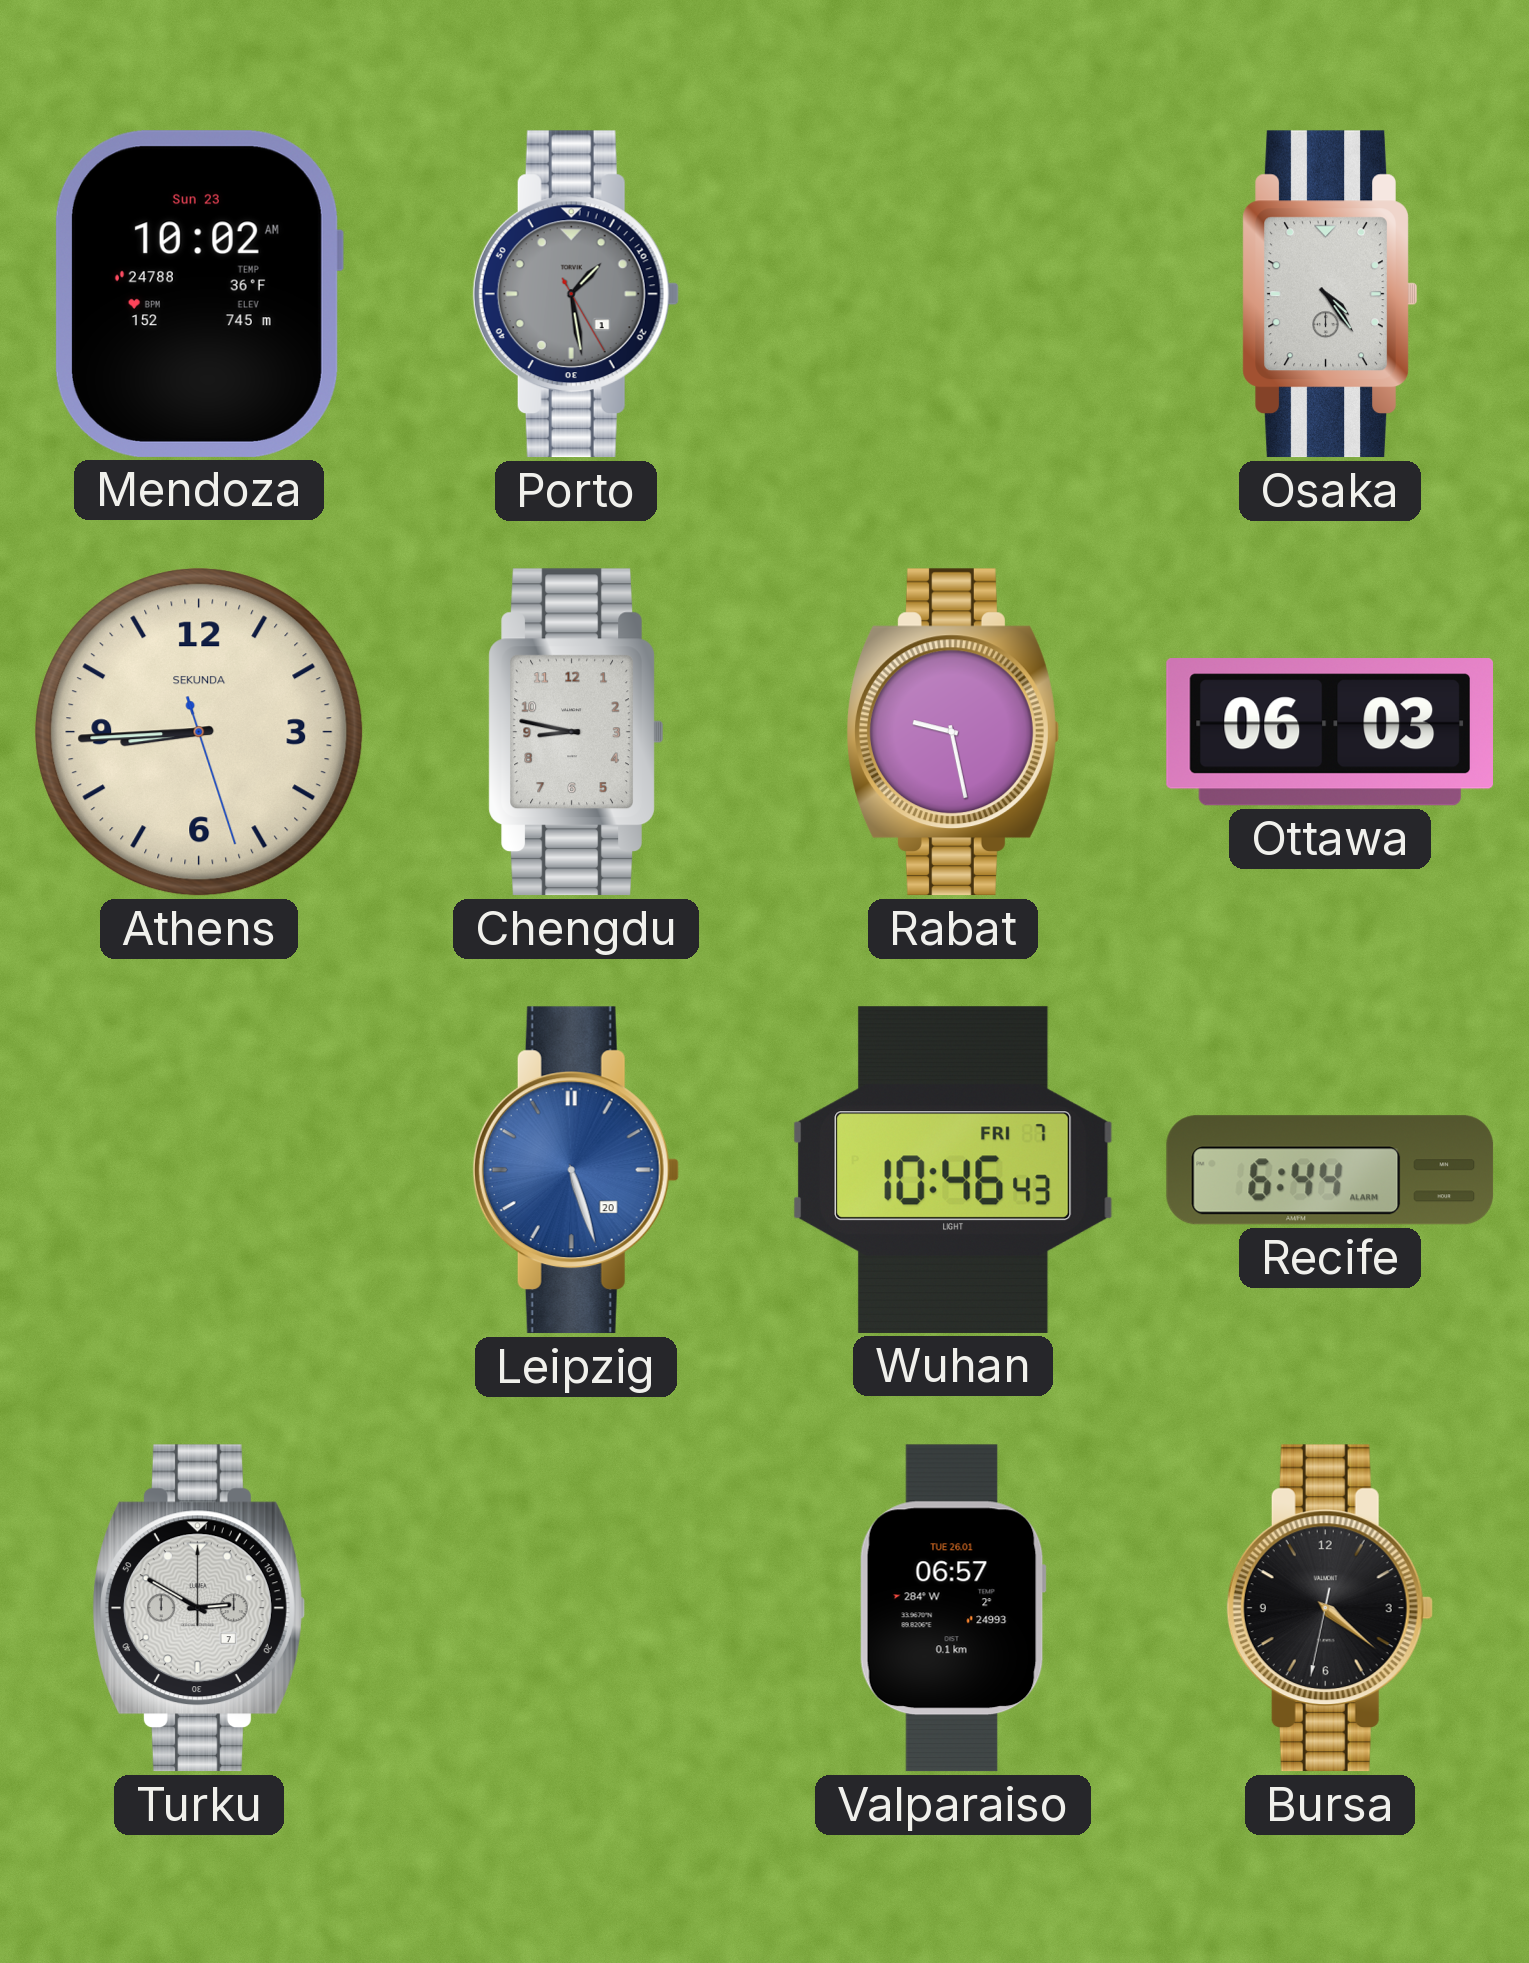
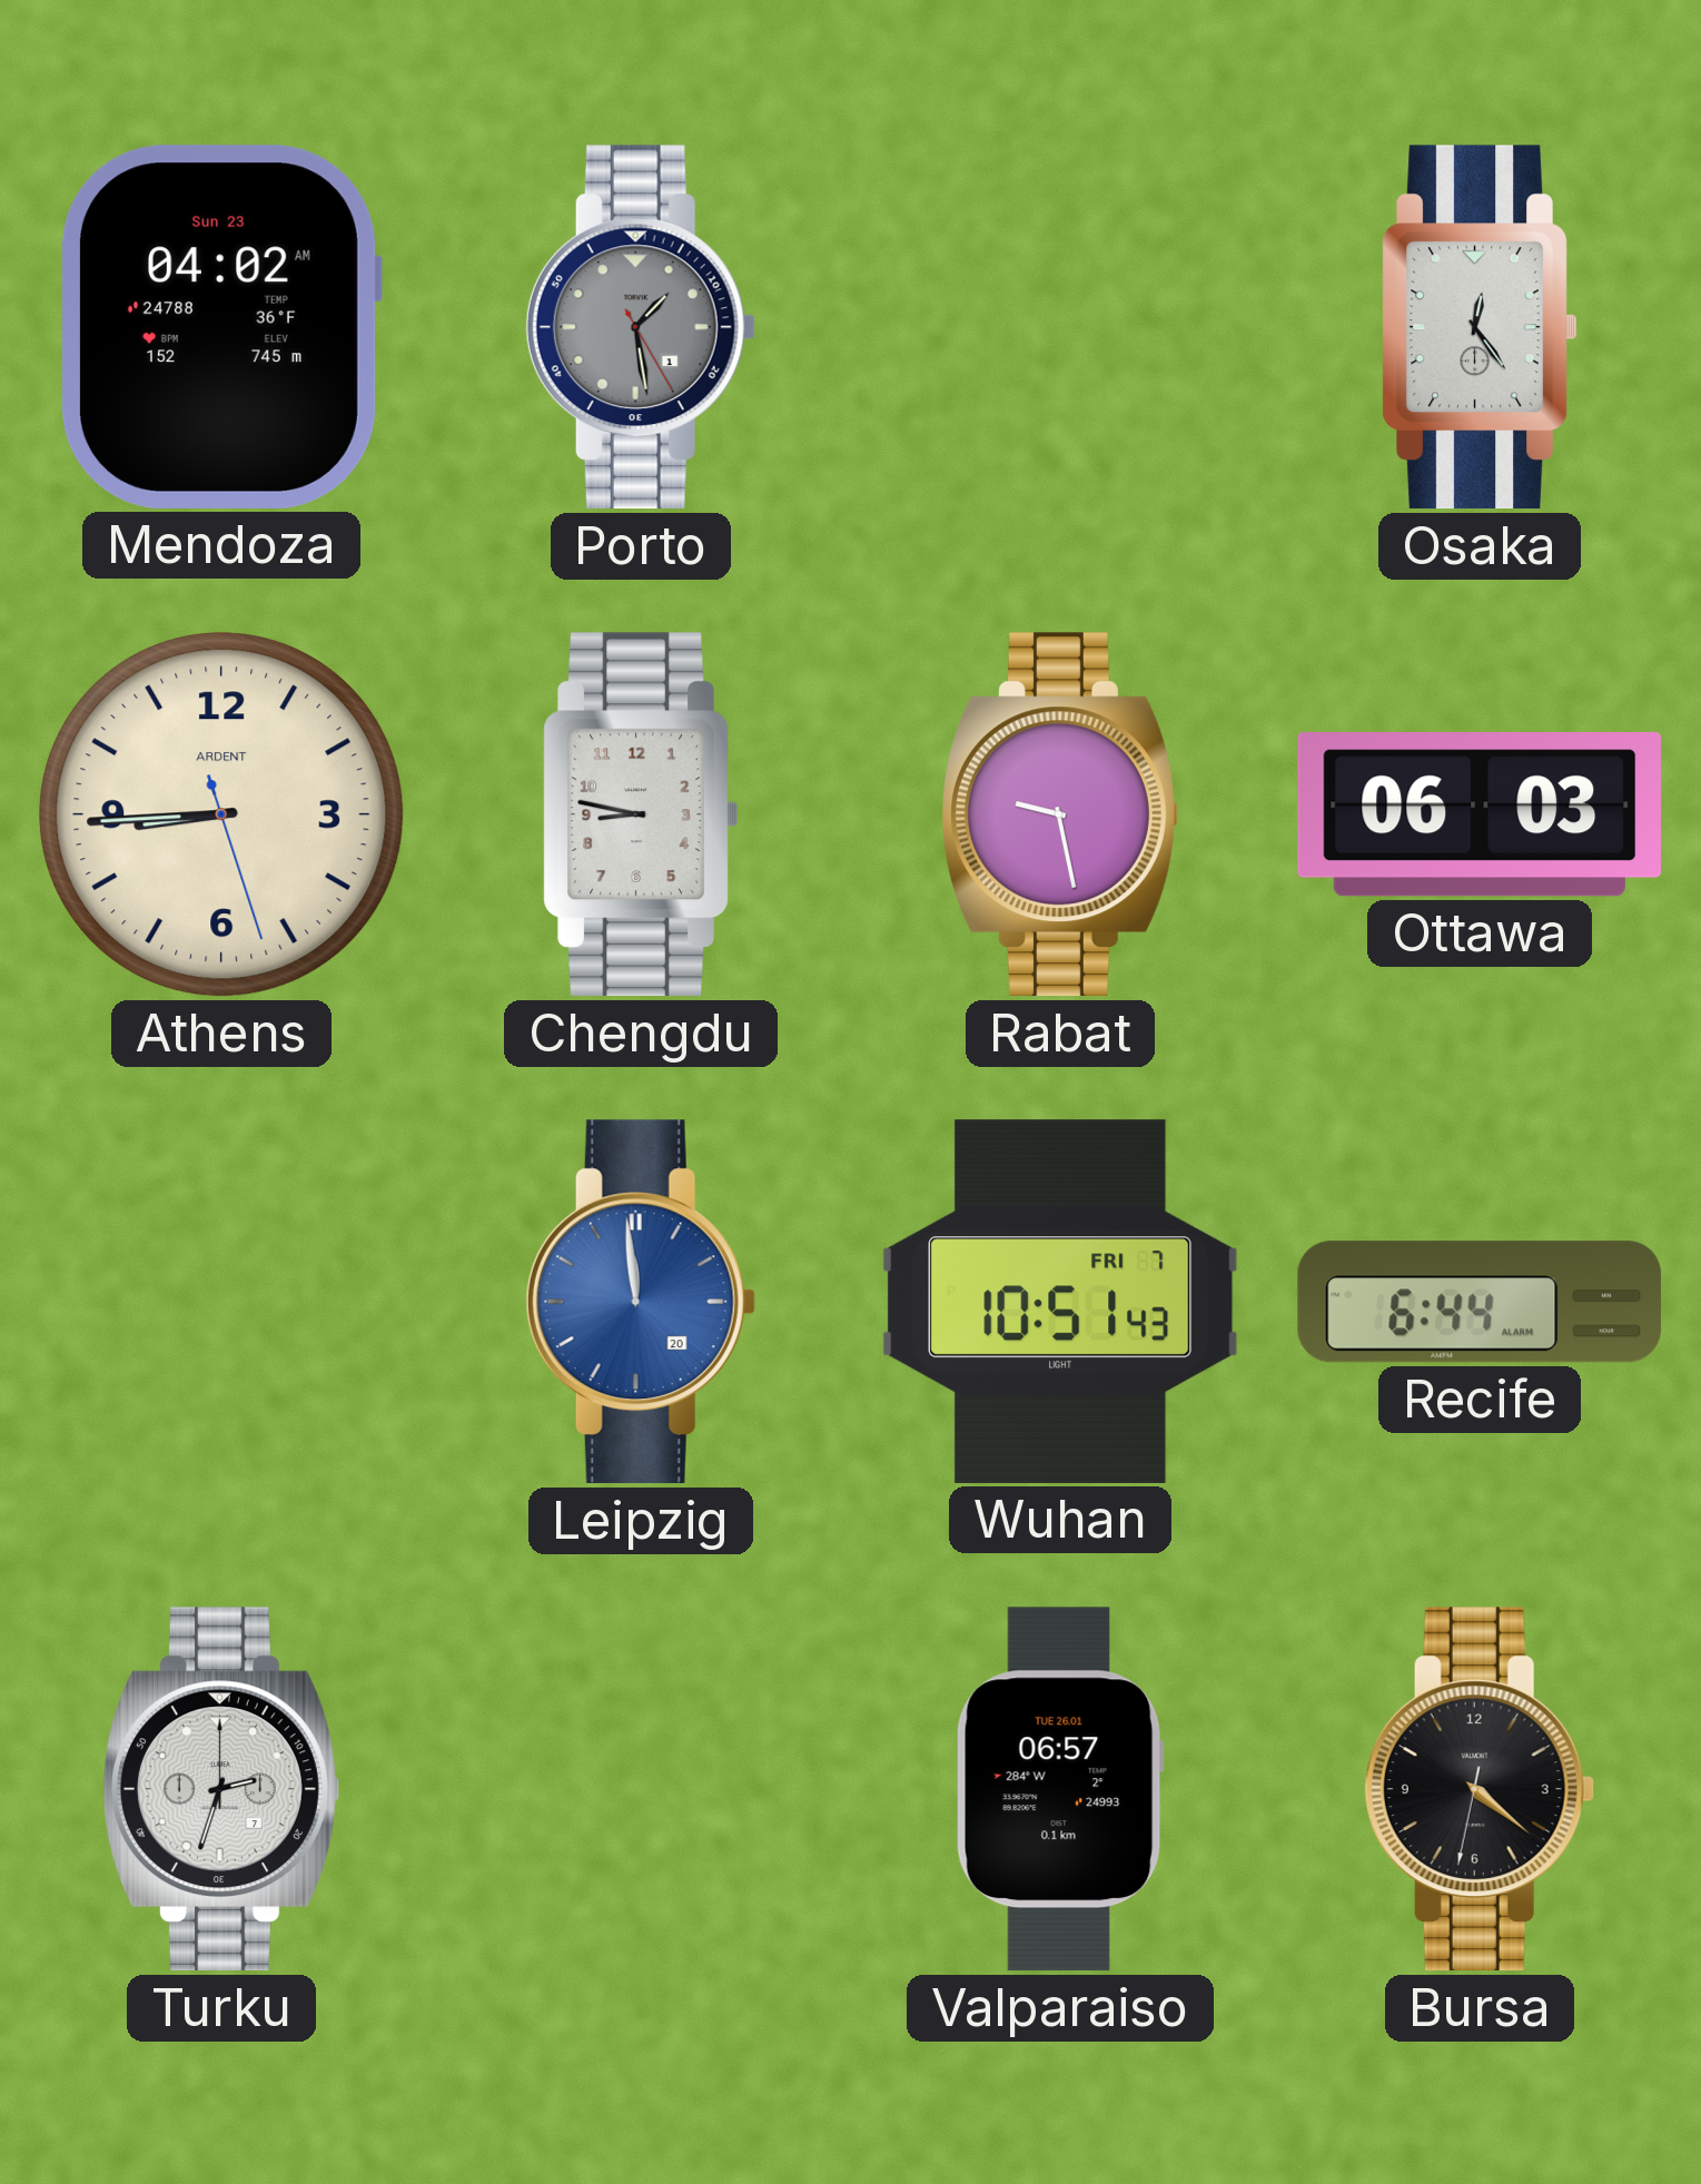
Mendoza: 10:02 -> 04:02
Osaka: 4:24 -> 12:24
Athens brand: SEKUNDA -> ARDENT
Leipzig: 5:27 -> 11:59
Wuhan: 10:46 -> 10:51
Turku: 2:50 -> 2:33
